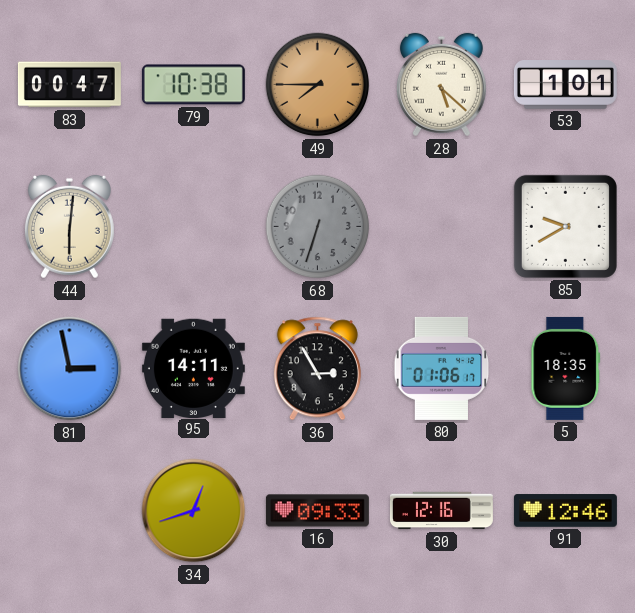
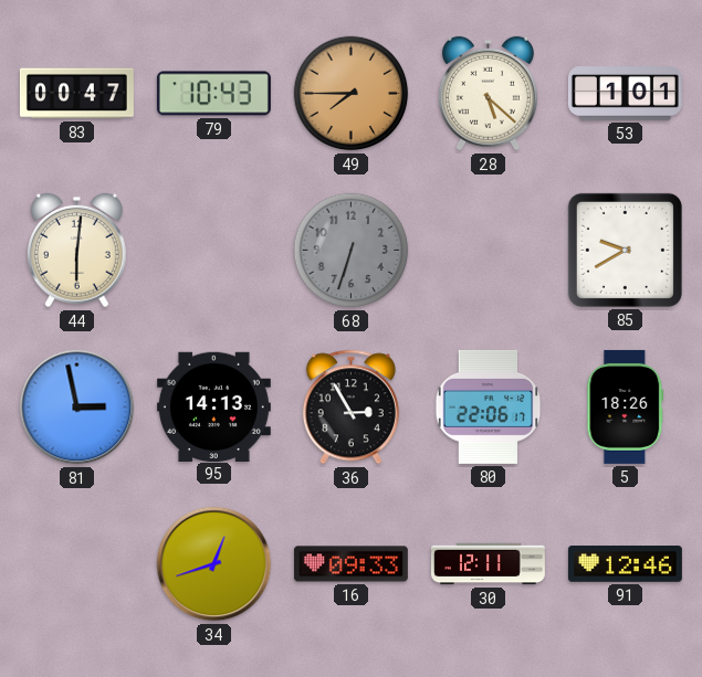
79: 10:38 -> 10:43
95: 14:11 -> 14:13
80: 01:06 -> 22:06
5: 18:35 -> 18:26
30: 12:16 -> 12:11
